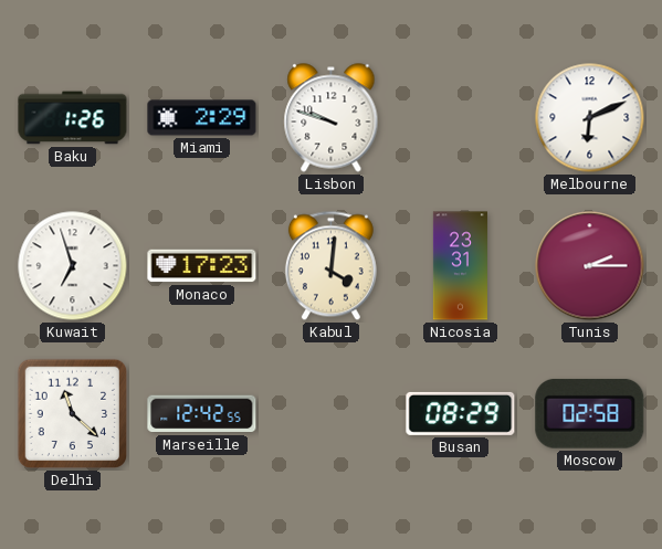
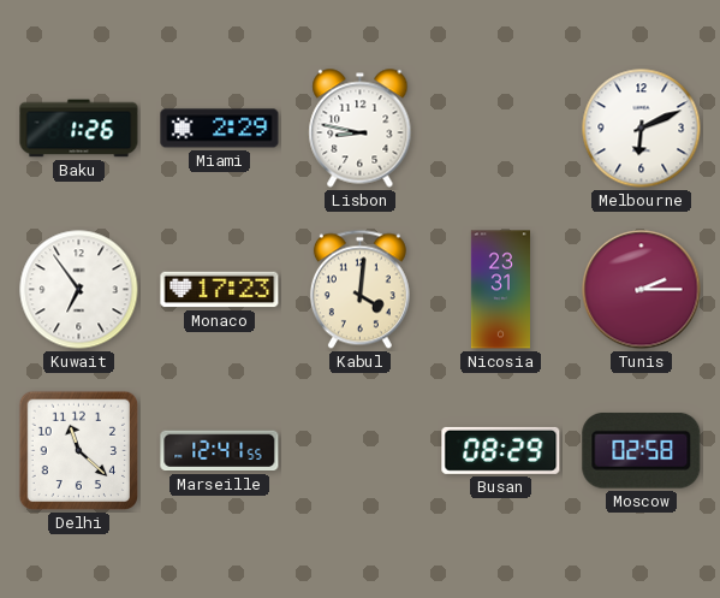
Lisbon: 9:48 -> 8:47
Kuwait: 6:57 -> 6:54
Marseille: 12:42 -> 12:41
